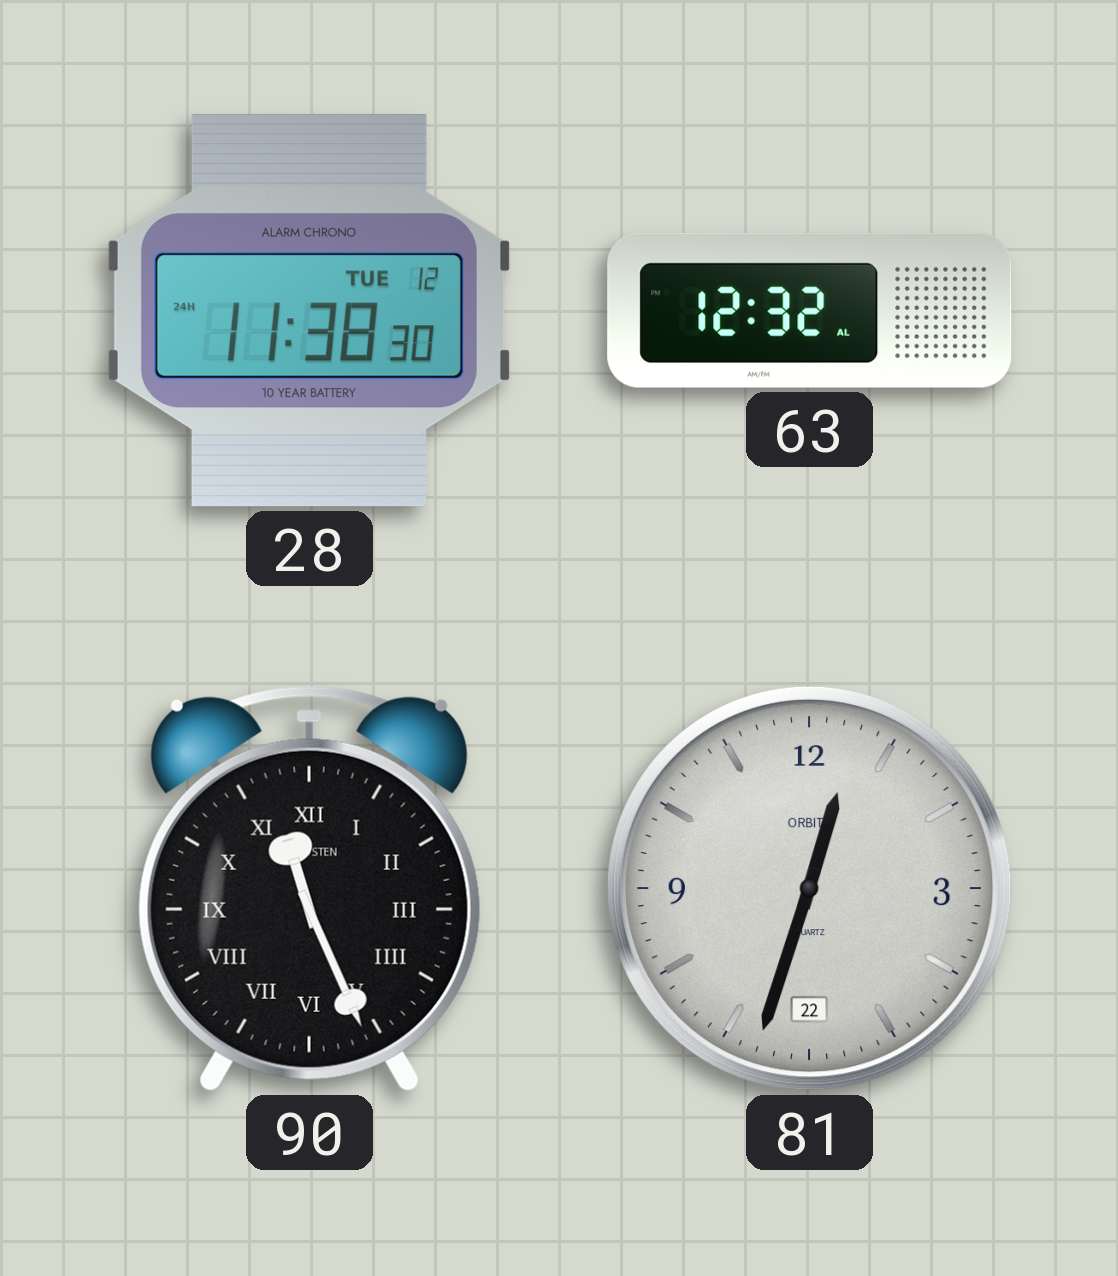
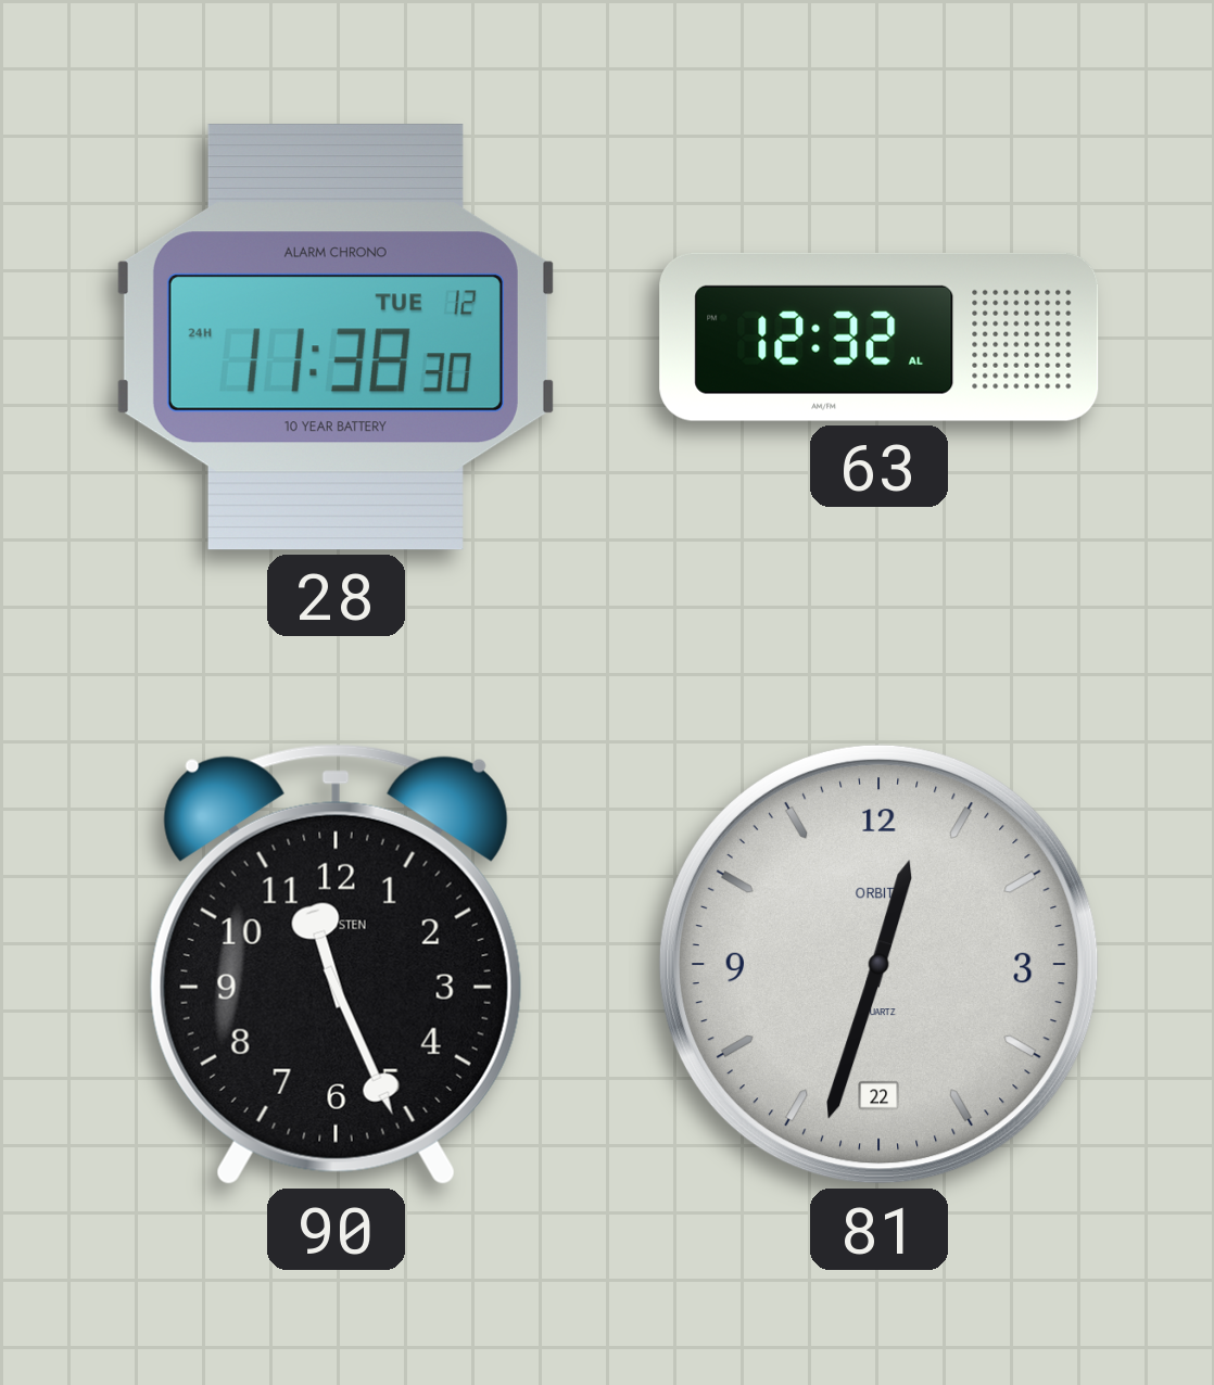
90 numerals: Roman -> Arabic
